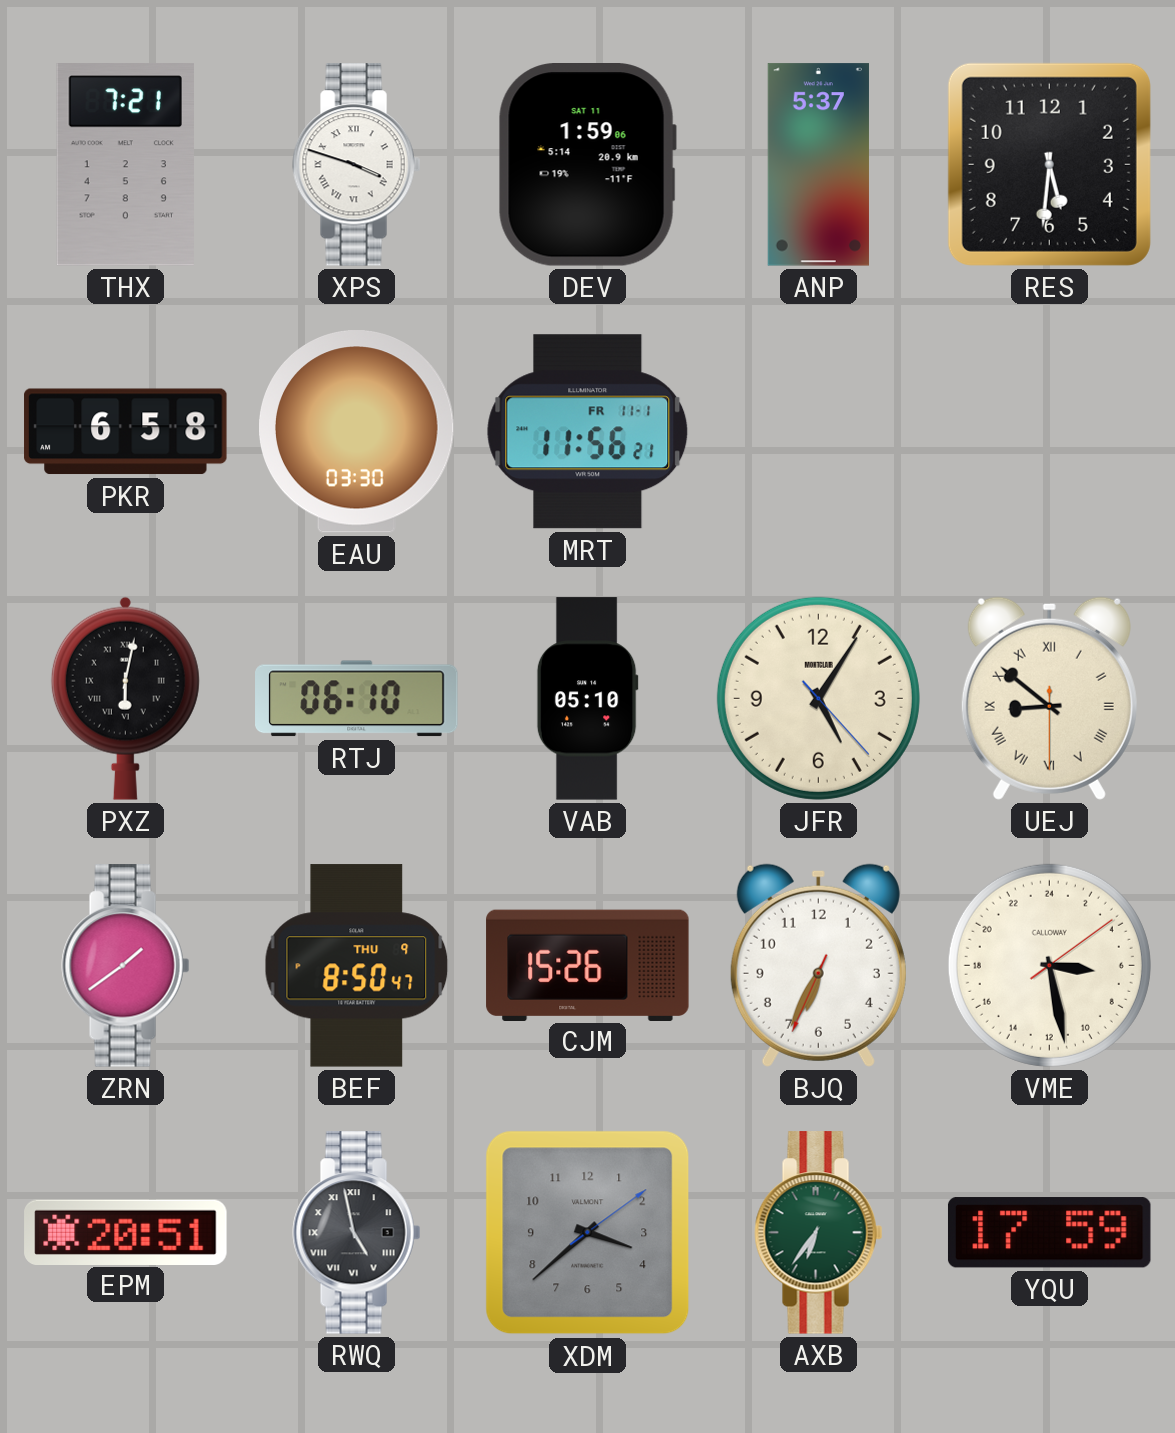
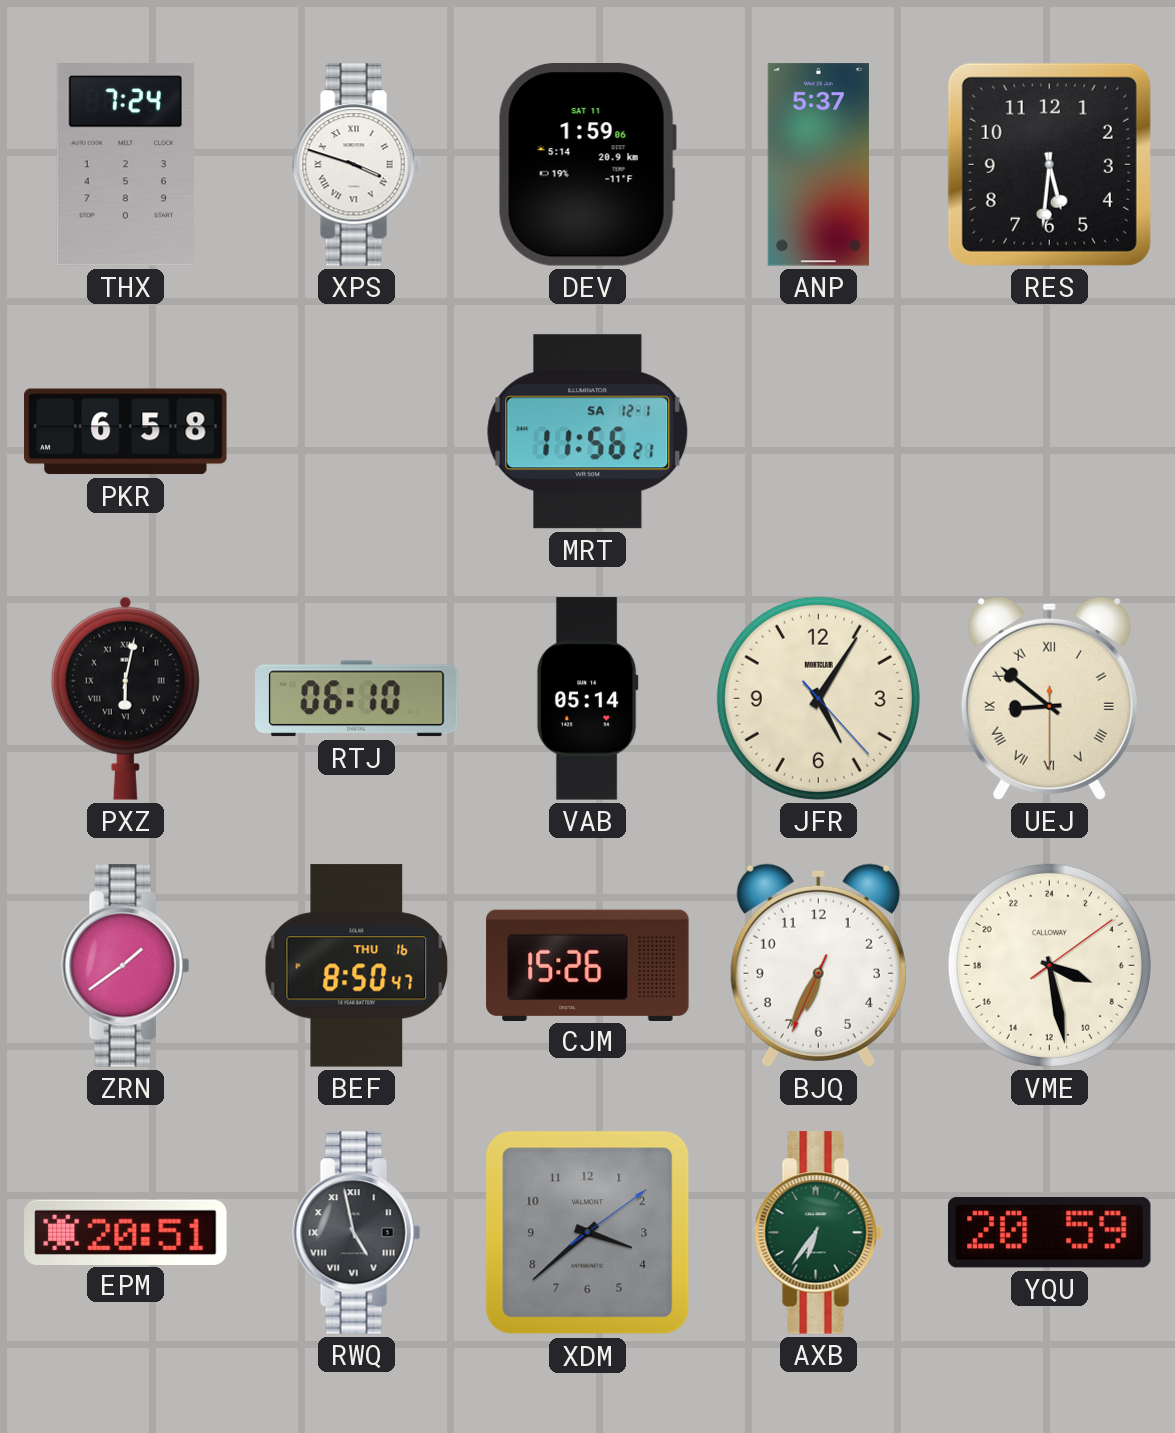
THX: 7:21 -> 7:24
EAU: 03:30 -> none
MRT date: FR 11-1 -> SA 12-1
VAB: 05:10 -> 05:14
BEF date: THU 9 -> THU 16
VME: 6:28 -> 7:28
YQU: 17:59 -> 20:59
